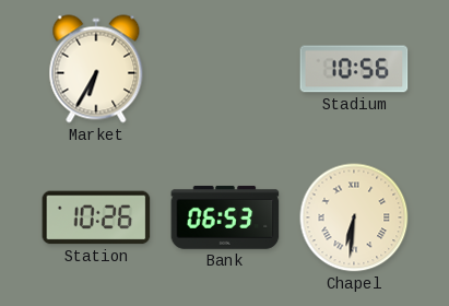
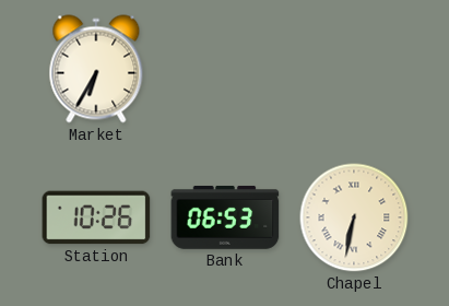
Stadium: 10:56 -> none
Chapel: 6:31 -> 6:32
